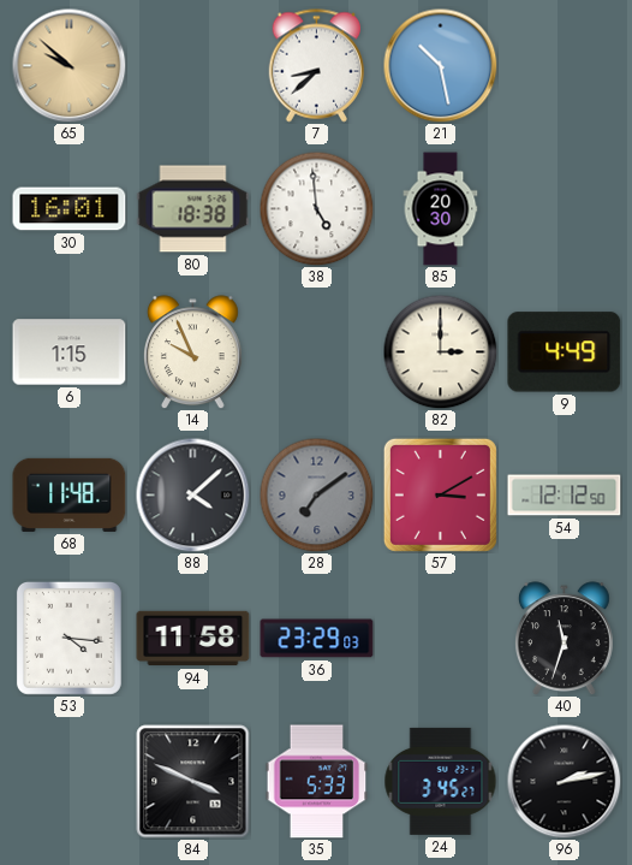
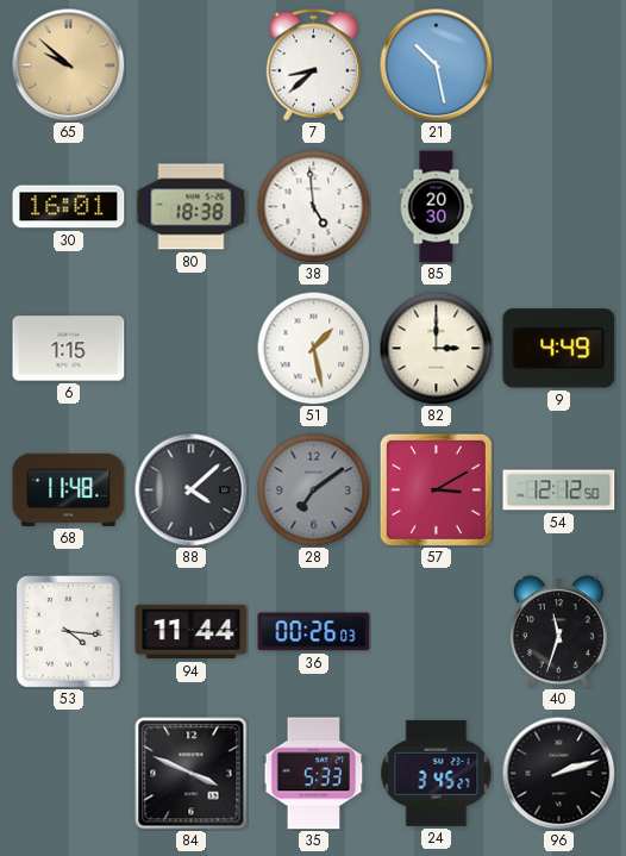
14: 9:56 -> none
51: none -> 1:28
94: 11:58 -> 11:44
36: 23:29 -> 00:26
96: 2:13 -> 2:12
